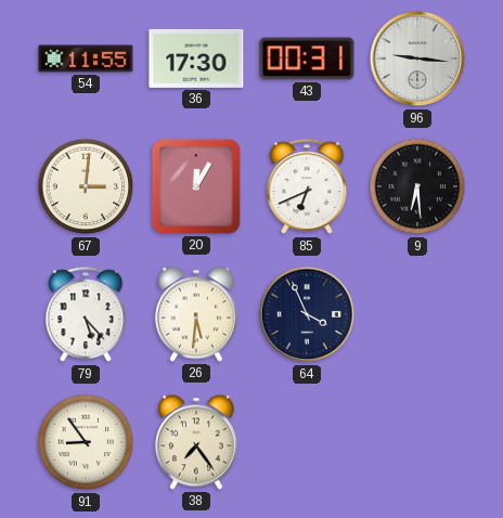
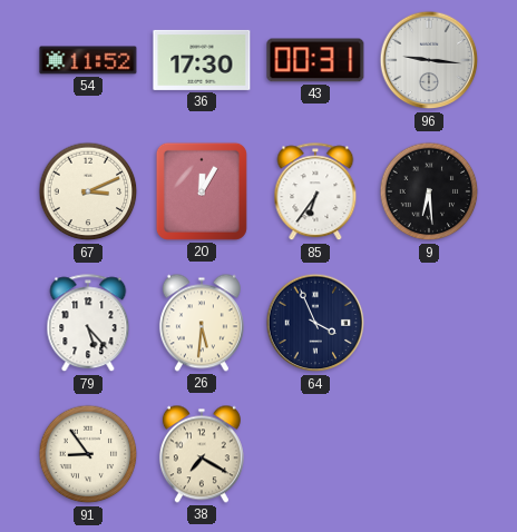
54: 11:55 -> 11:52
67: 3:01 -> 3:11
85: 6:41 -> 6:36
38: 7:24 -> 7:20
